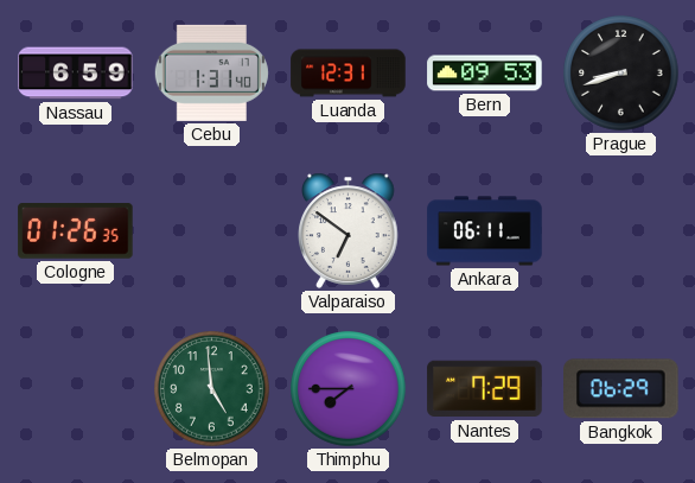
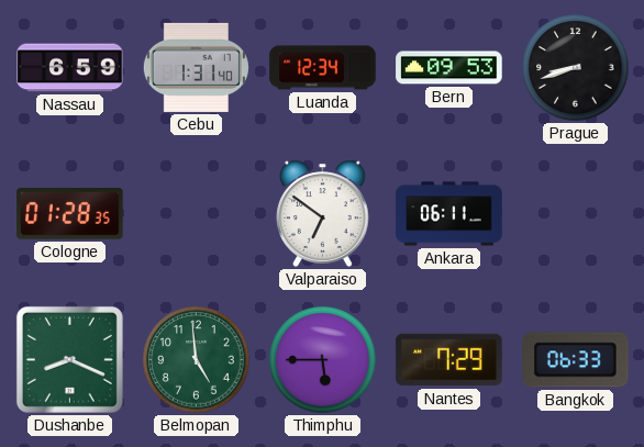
Luanda: 12:31 -> 12:34
Cologne: 01:26 -> 01:28
Dushanbe: none -> 8:19
Thimphu: 7:45 -> 5:45
Bangkok: 06:29 -> 06:33
